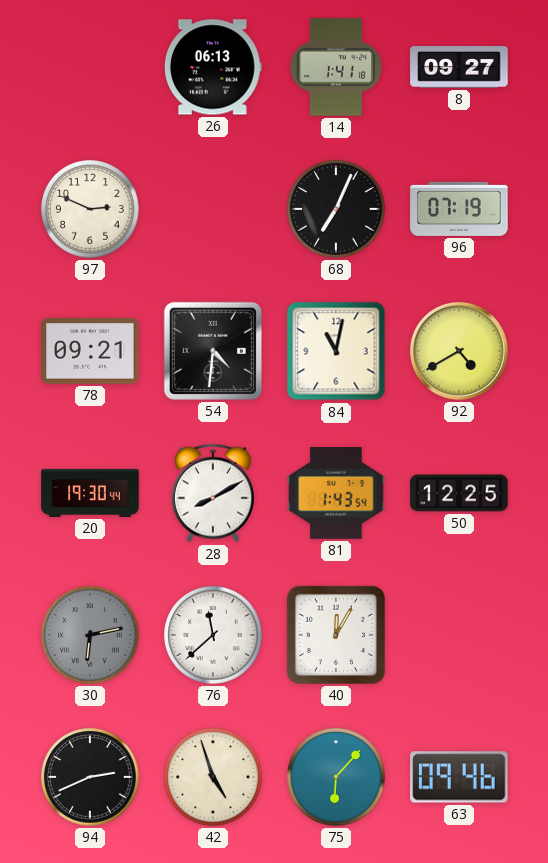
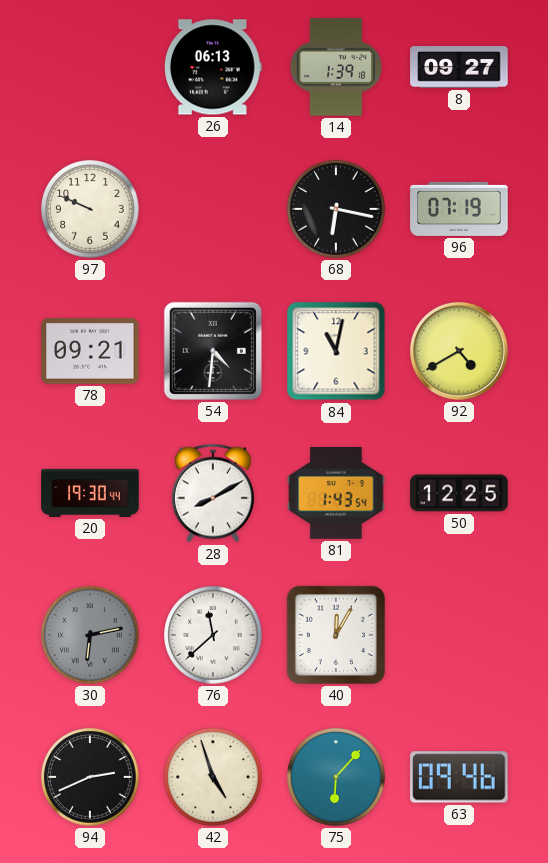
14: 1:41 -> 1:39
97: 2:49 -> 9:49
68: 7:04 -> 6:17
